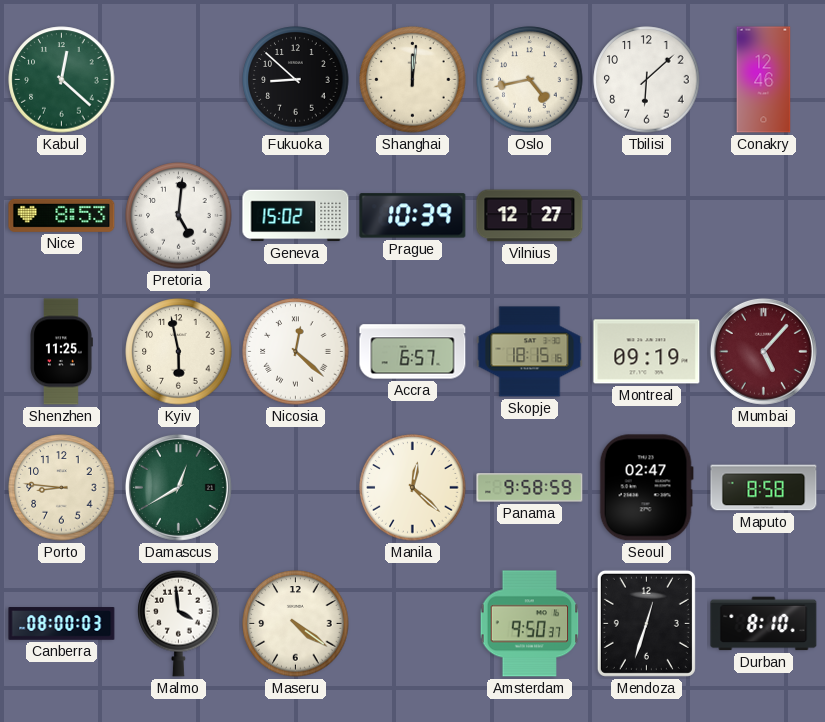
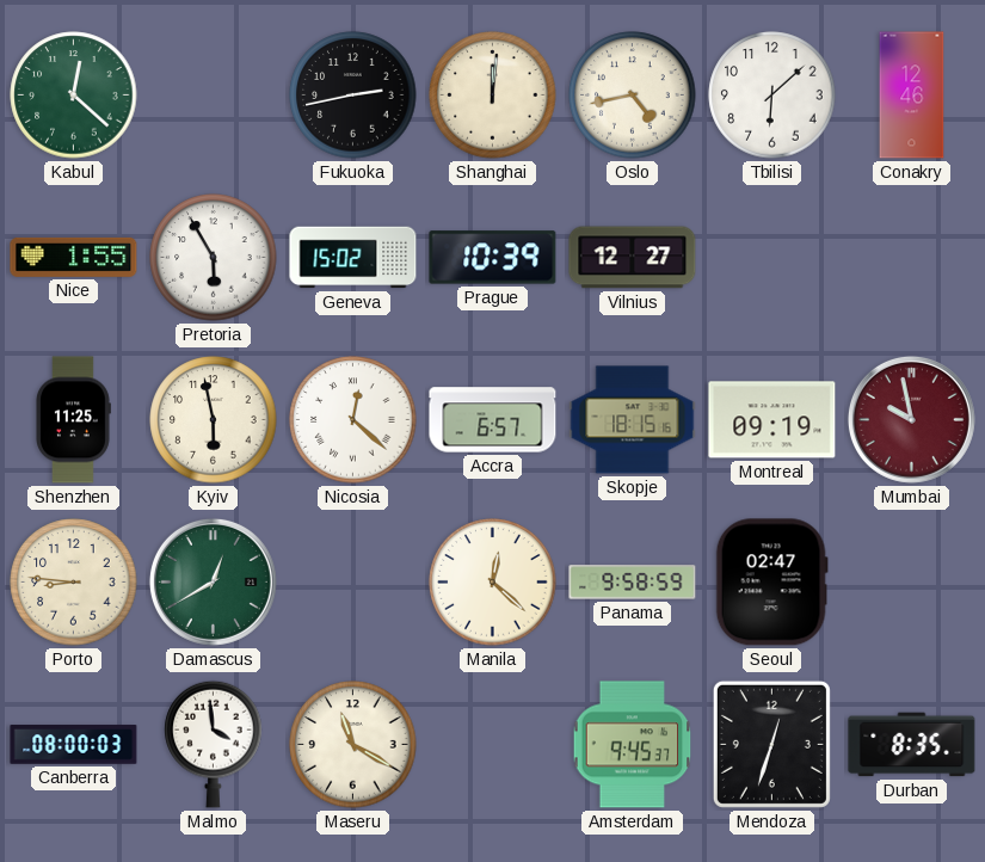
Fukuoka: 8:52 -> 2:43
Nice: 8:53 -> 1:55
Pretoria: 5:01 -> 5:55
Mumbai: 5:07 -> 9:58
Maputo: 8:58 -> none
Maseru: 4:21 -> 11:20
Amsterdam: 9:50 -> 9:45
Durban: 8:10 -> 8:35
